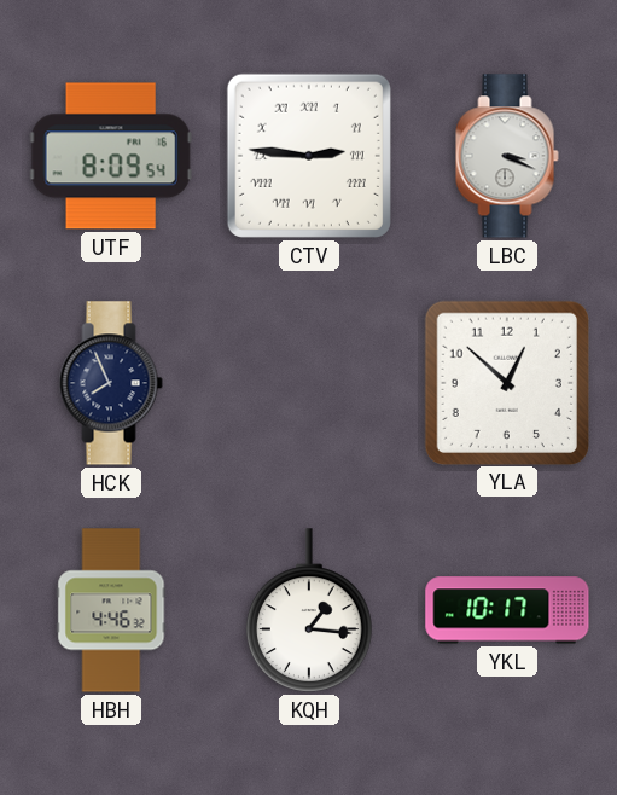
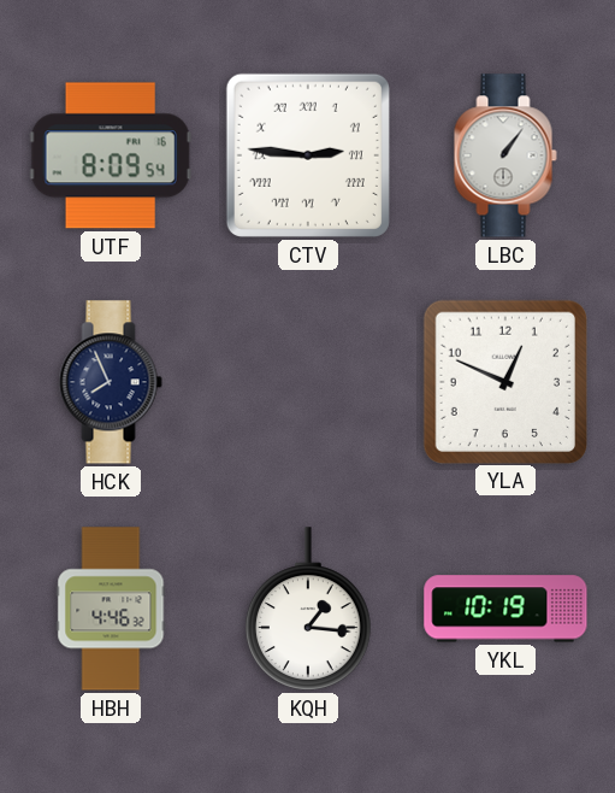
LBC: 3:19 -> 1:06
YLA: 12:52 -> 12:49
YKL: 10:17 -> 10:19
